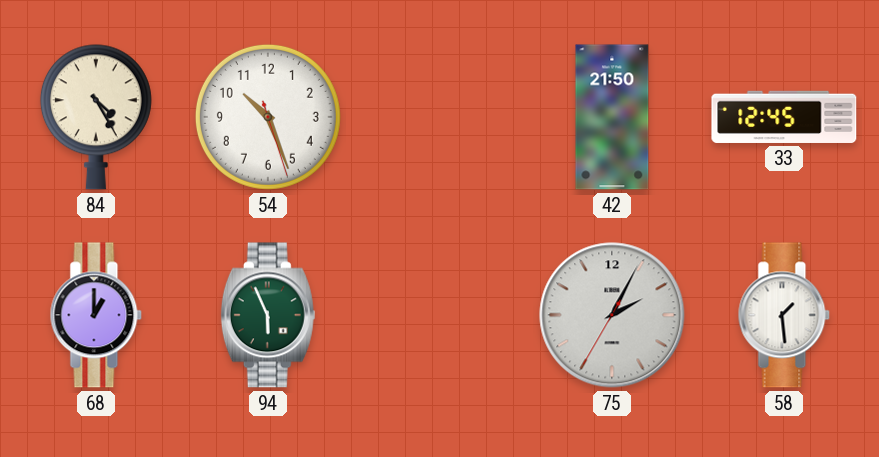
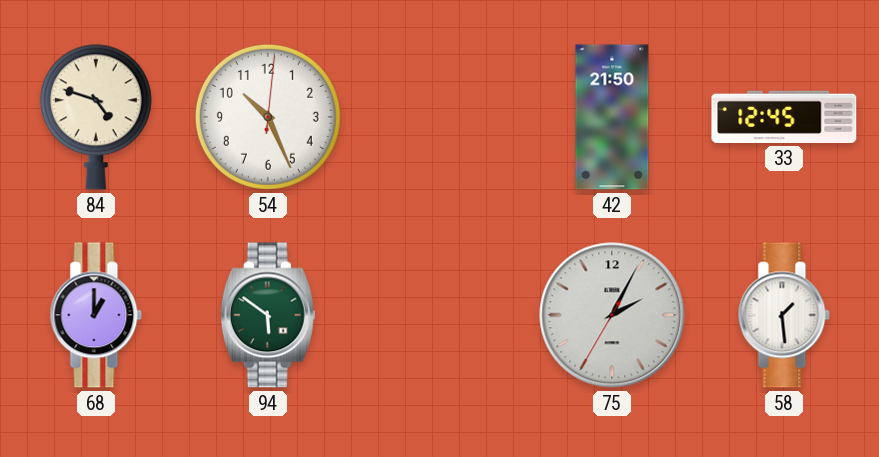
84: 4:25 -> 4:48
54: 10:26:27 -> 10:26:01
94: 5:56 -> 5:51
